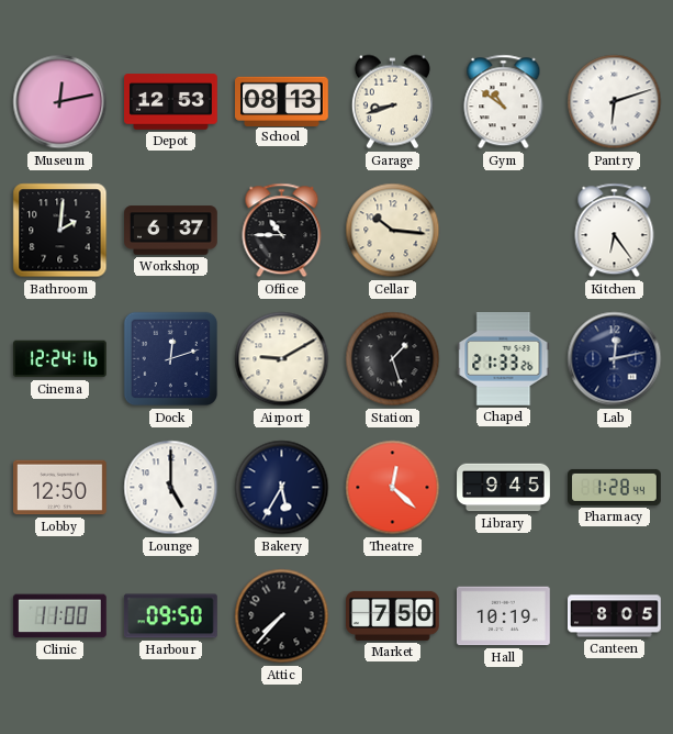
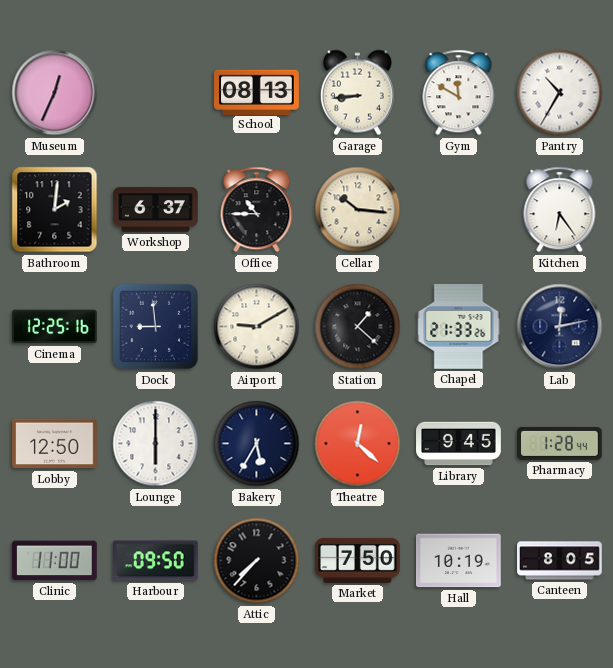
Museum: 12:13 -> 12:34
Depot: 12:53 -> none
Garage: 8:42 -> 8:44
Gym: 10:51 -> 11:50
Pantry: 6:12 -> 10:35
Cinema: 12:24 -> 12:25
Dock: 12:12 -> 8:59
Station: 1:27 -> 1:22
Lounge: 5:00 -> 6:00
